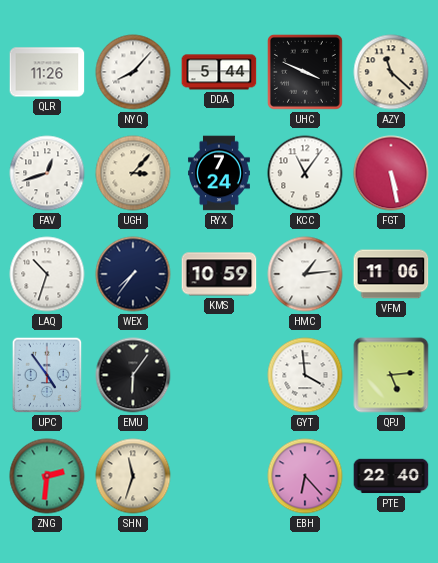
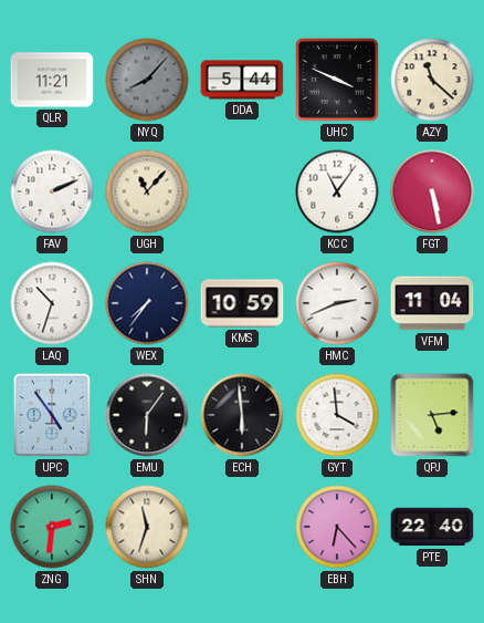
QLR: 11:26 -> 11:21
NYQ dial: white -> grey
FAV: 12:42 -> 2:11
UGH: 3:07 -> 11:07
RYX: 7:24 -> none
HMC: 1:14 -> 2:41
VFM: 11:06 -> 11:04
ECH: none -> 5:59
